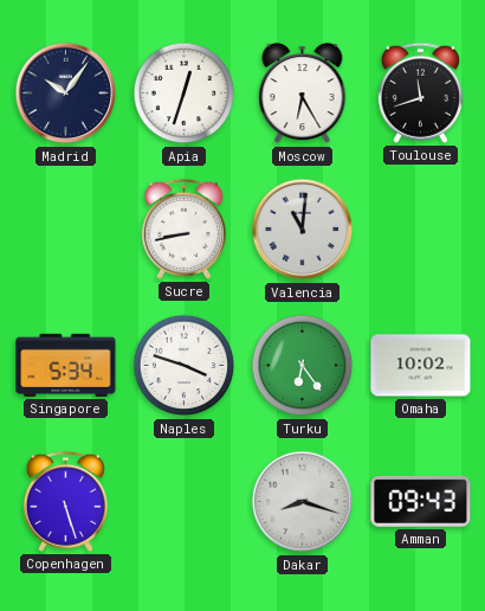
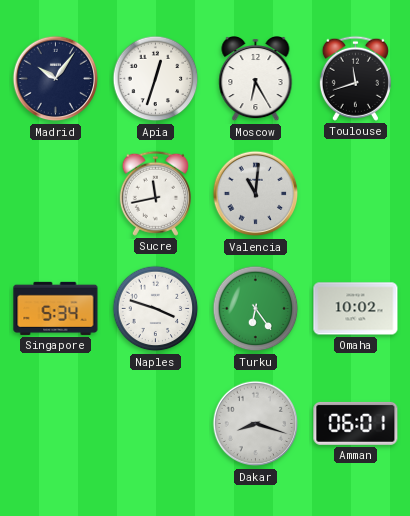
Sucre: 8:43 -> 11:43
Copenhagen: 5:27 -> none
Amman: 09:43 -> 06:01
